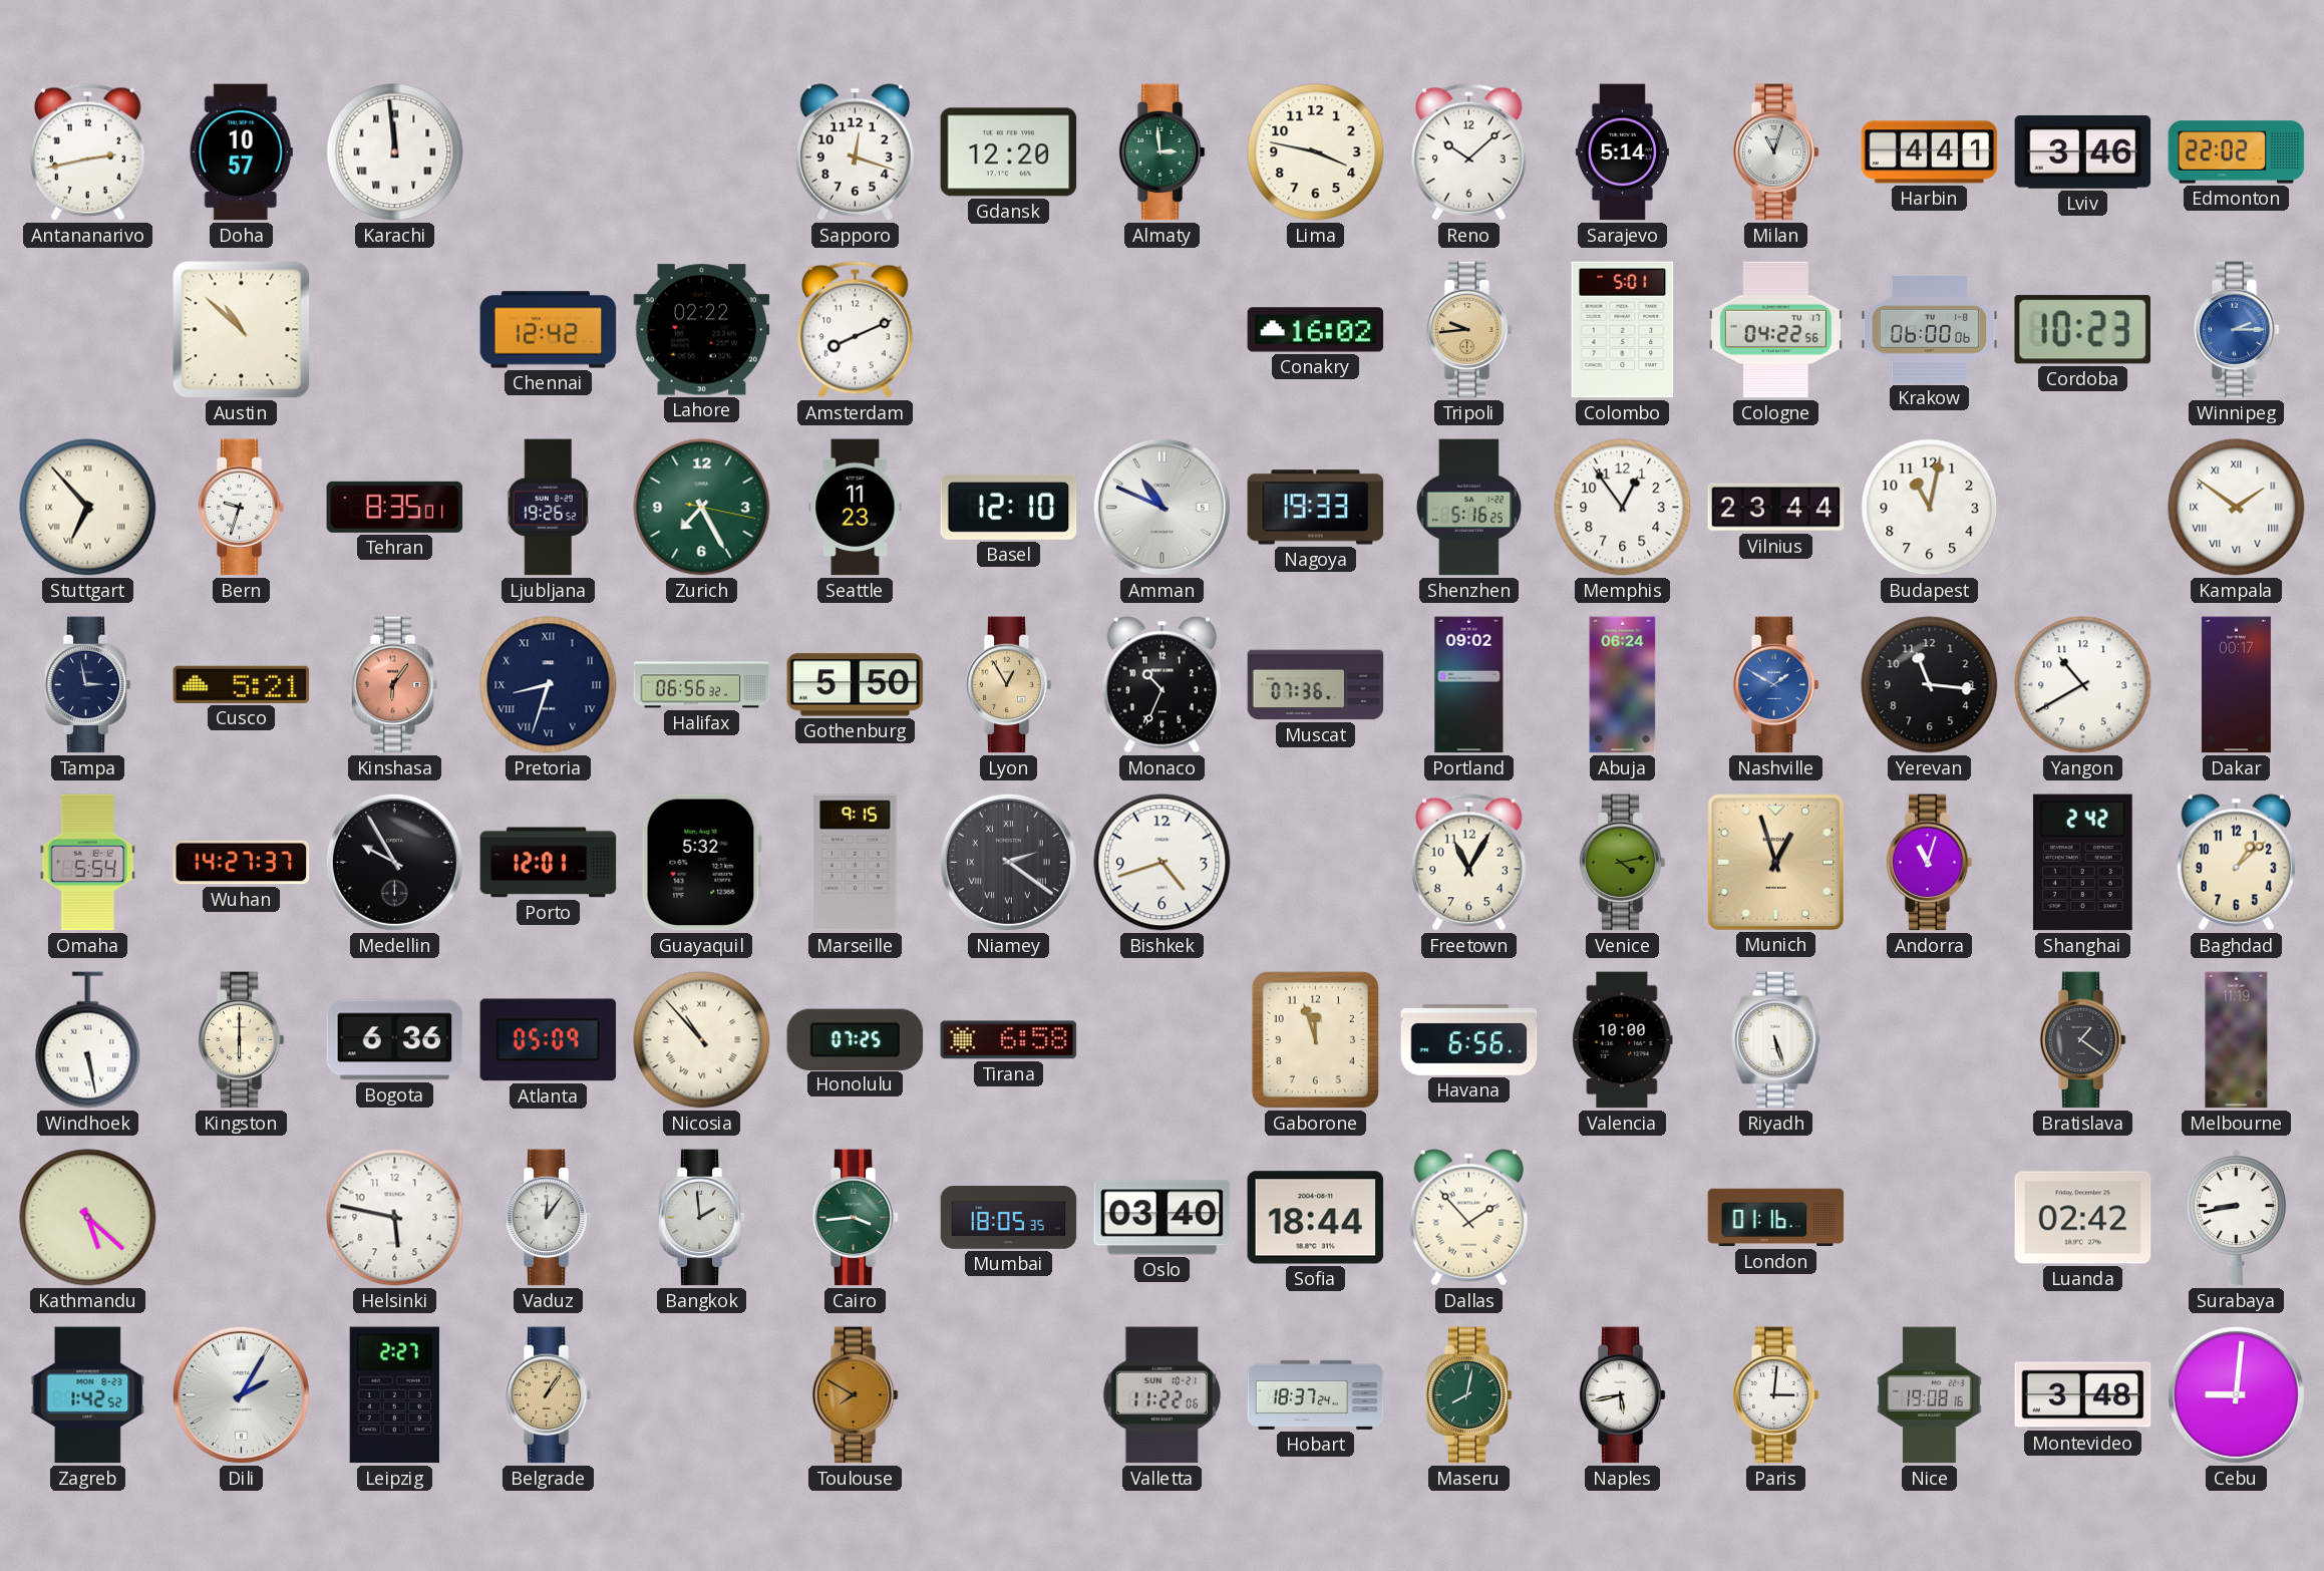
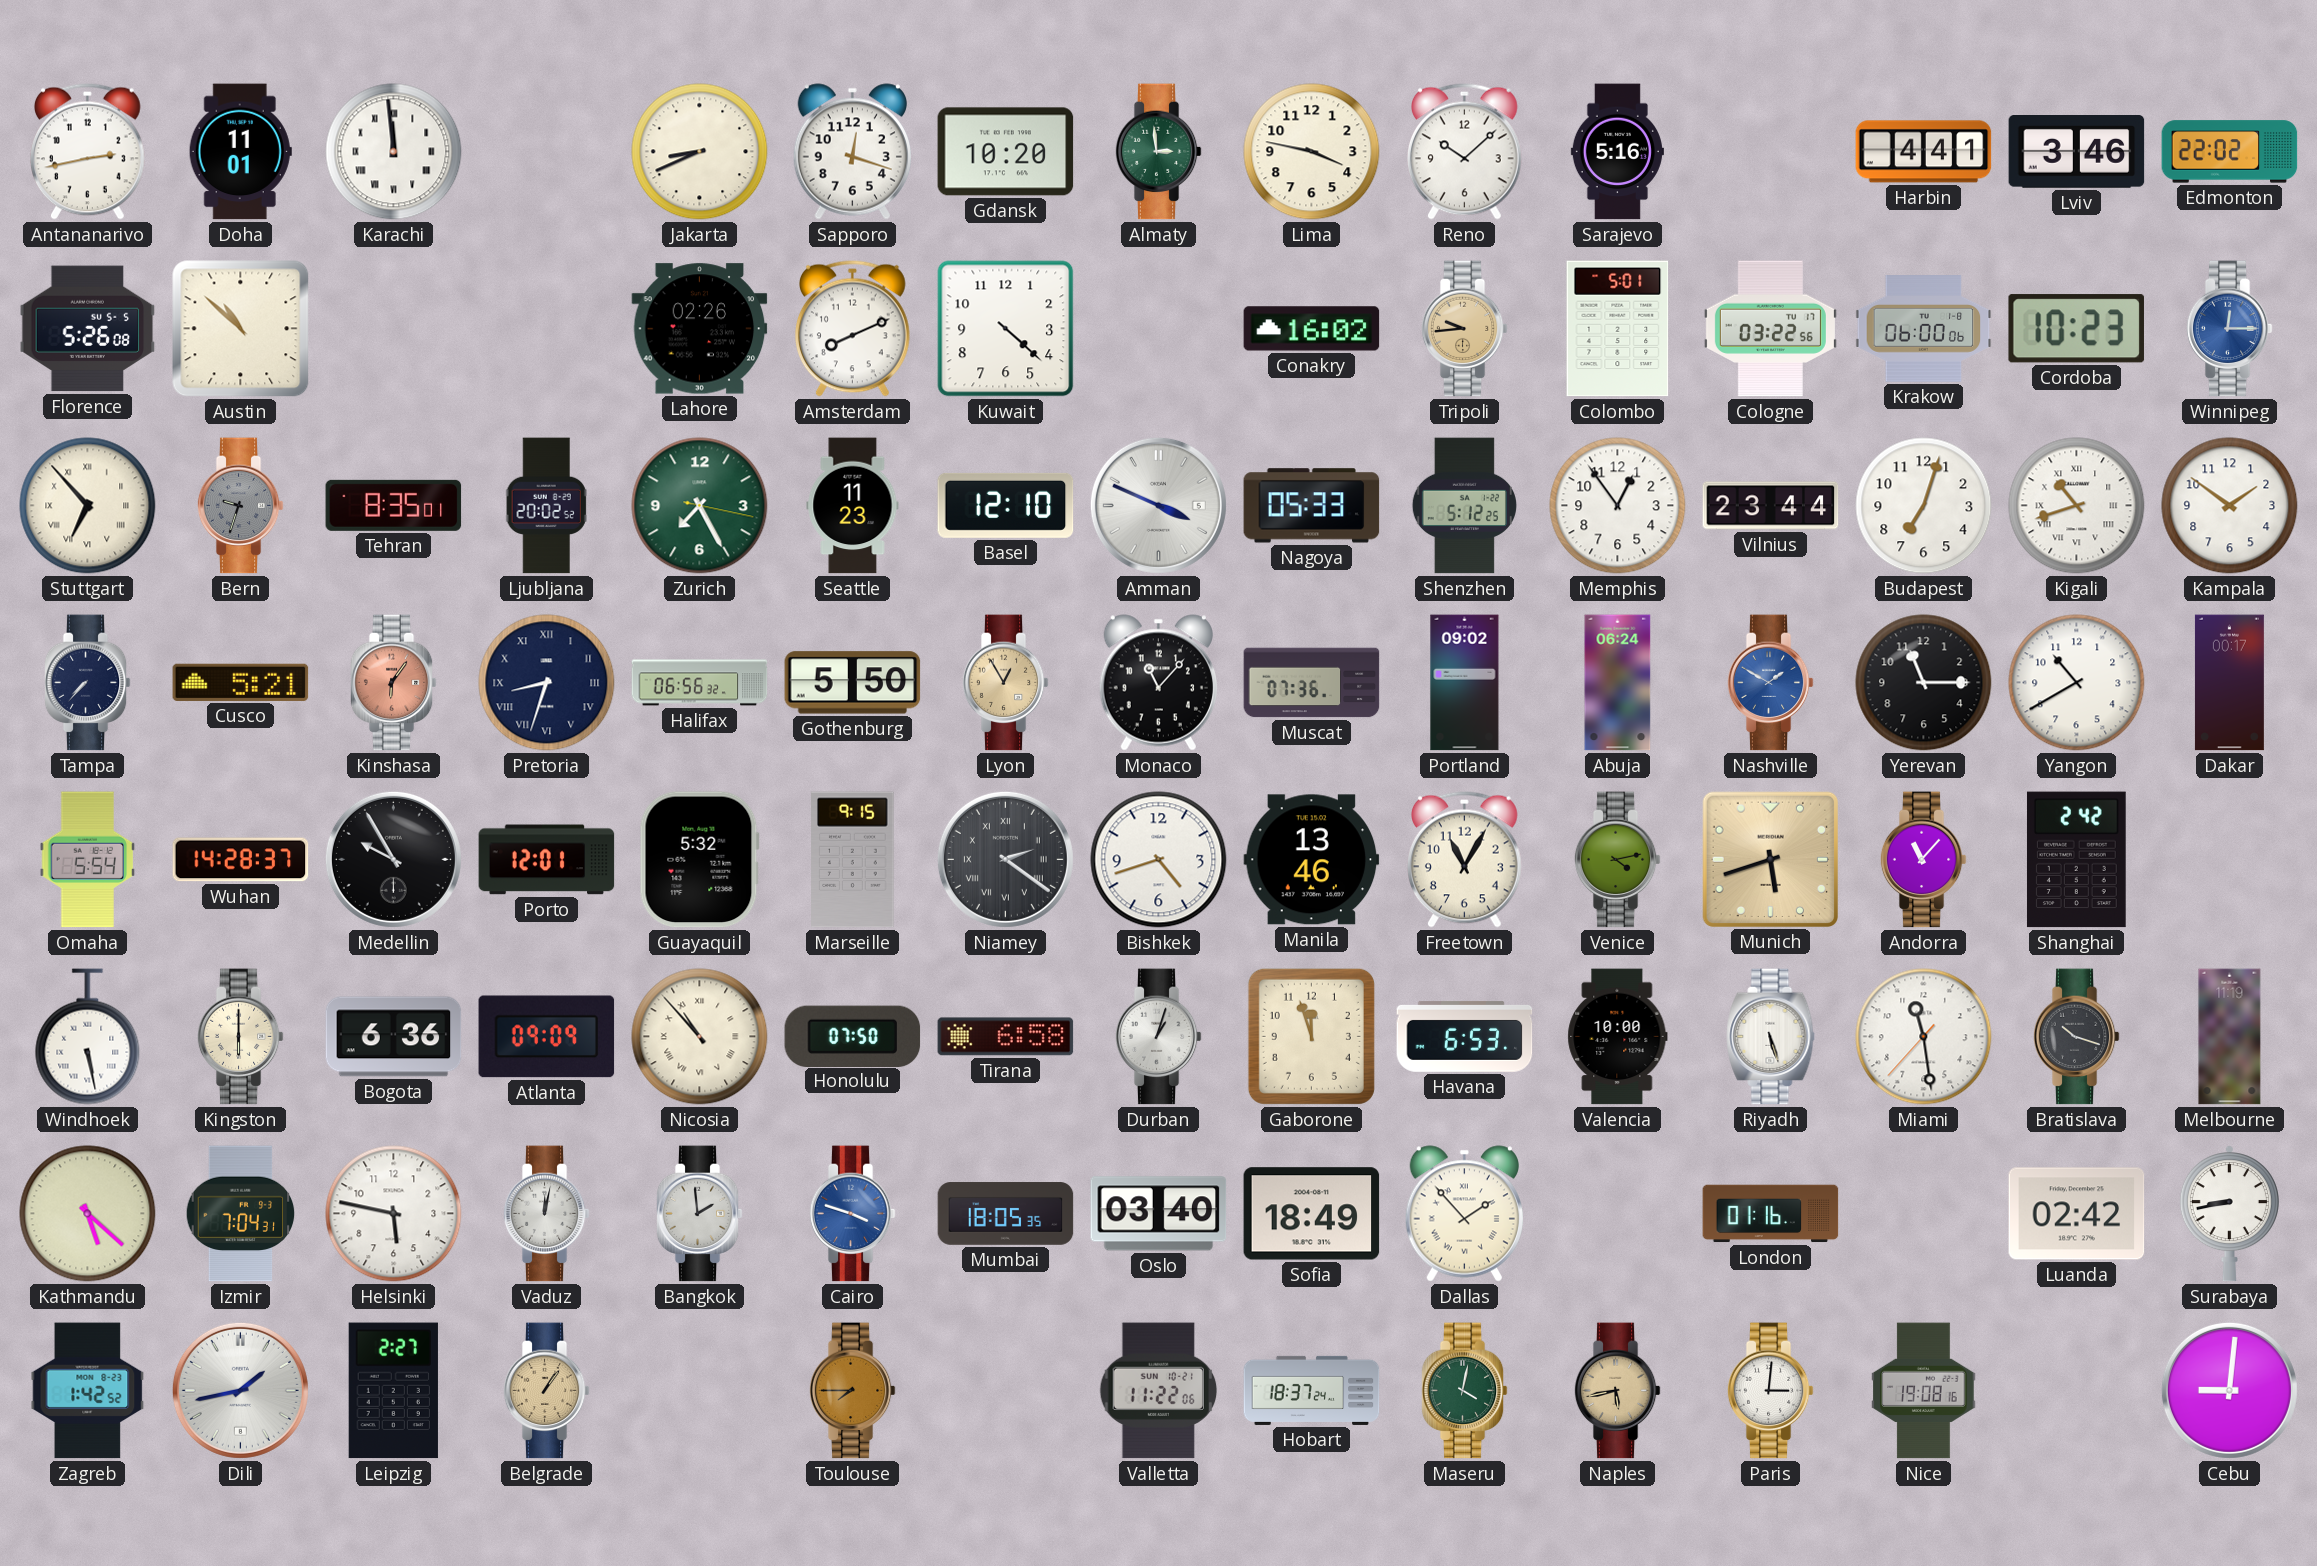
Doha: 10:57 -> 11:01
Jakarta: none -> 8:41
Gdansk: 12:20 -> 10:20
Sarajevo: 5:14 -> 5:16
Milan: 11:03 -> none
Florence: none -> 5:26
Chennai: 12:42 -> none
Lahore: 02:22 -> 02:26
Kuwait: none -> 4:22
Cologne: 04:22 -> 03:22
Winnipeg: 2:15 -> 12:15
Bern dial: white -> grey
Ljubljana: 19:26 -> 20:02
Amman: 10:49 -> 3:49
Nagoya: 19:33 -> 05:33
Shenzhen: 5:16 -> 5:12
Budapest: 11:02 -> 7:03
Kigali: none -> 10:42
Kampala numerals: Roman -> Arabic
Tampa: 2:58 -> 7:37
Monaco: 10:34 -> 11:07
Yerevan: 11:16 -> 11:15
Wuhan: 14:27 -> 14:28
Manila: none -> 13:46
Munich: 12:57 -> 5:42
Andorra: 11:03 -> 11:07
Baghdad: 1:08 -> none
Atlanta: 05:09 -> 09:09
Honolulu: 07:25 -> 07:50
Durban: none -> 1:03
Havana: 6:56 -> 6:53
Miami: none -> 11:28
Bratislava: 1:21 -> 10:18
Izmir: none -> 7:04
Vaduz: 12:06 -> 12:02
Cairo: 3:44 -> 3:48
Cairo dial: green -> blue
Sofia: 18:44 -> 18:49
Dili: 2:05 -> 1:43
Toulouse: 7:50 -> 7:45
Maseru: 8:02 -> 4:02
Naples dial: white -> champagne
Montevideo: 3:48 -> none
